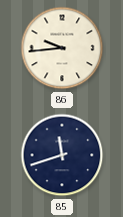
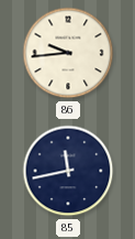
85: 11:42 -> 11:43
